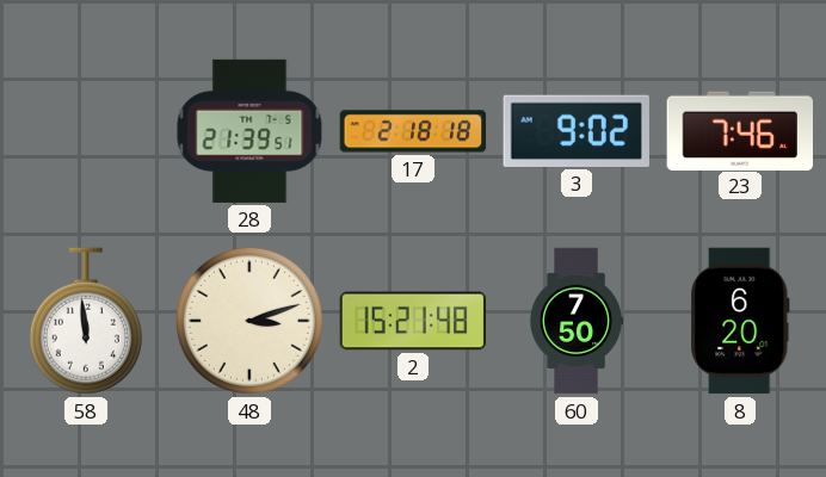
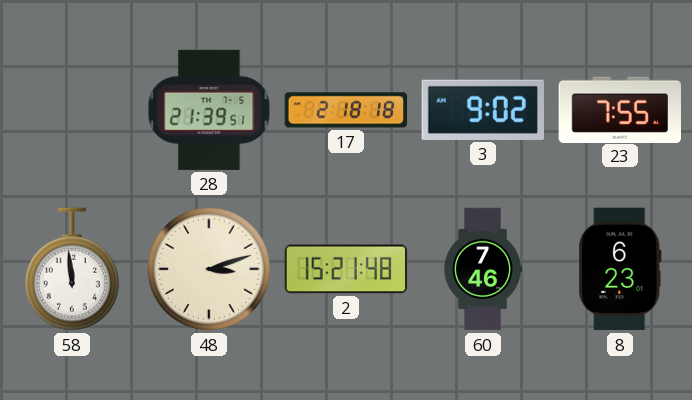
23: 7:46 -> 7:55
60: 7:50 -> 7:46
8: 6:20 -> 6:23
